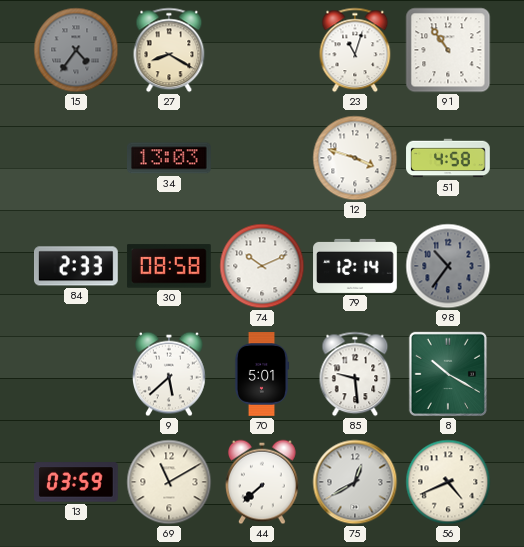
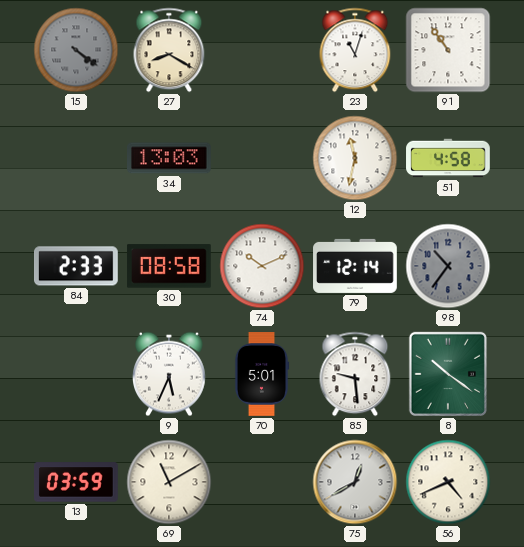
15: 4:36 -> 4:21
12: 3:48 -> 11:32
9: 5:38 -> 5:34
8: 10:20 -> 10:21
44: 7:38 -> none
